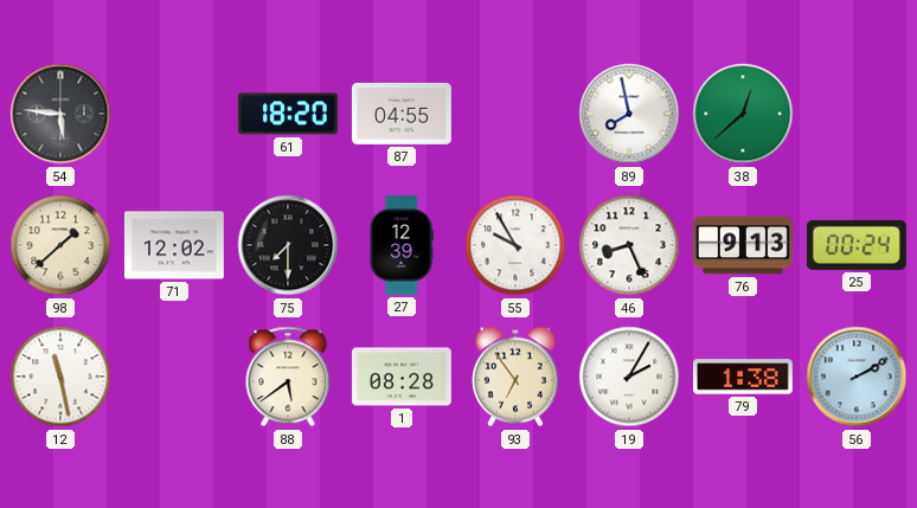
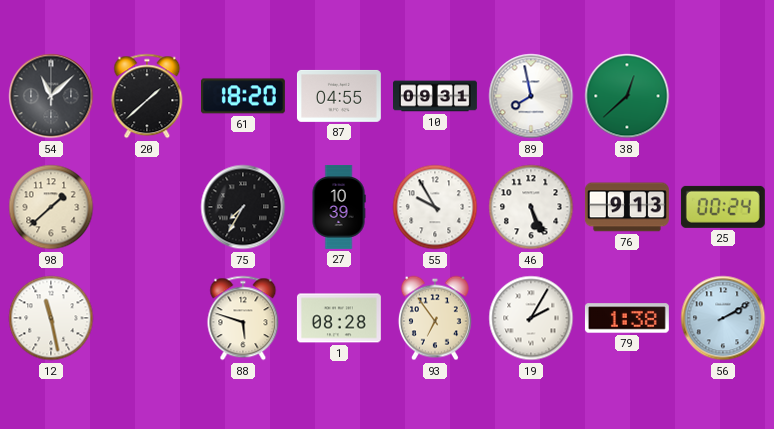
54: 5:46 -> 11:08
20: none -> 1:38
10: none -> 09:31
71: 12:02 -> none
75: 7:30 -> 7:35
27: 12:39 -> 10:39
46: 8:26 -> 5:26
88: 5:39 -> 5:48
